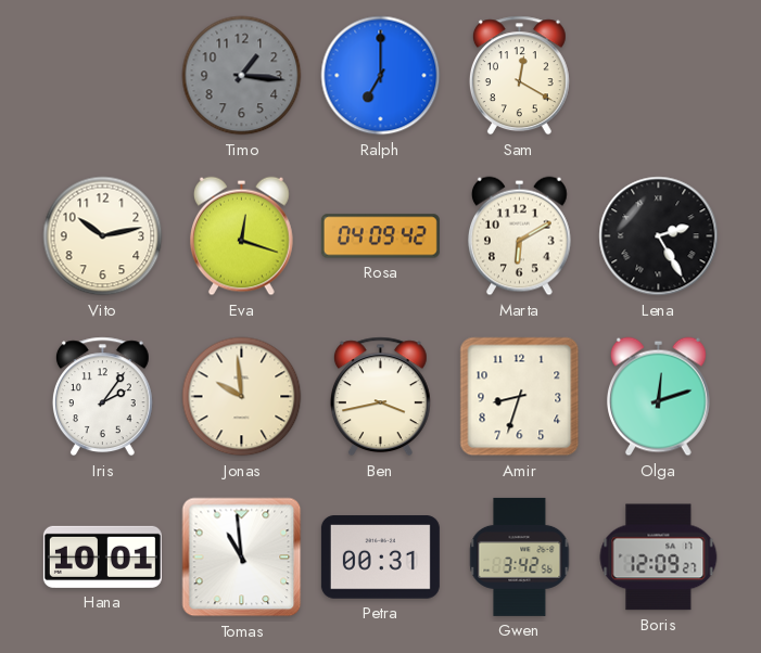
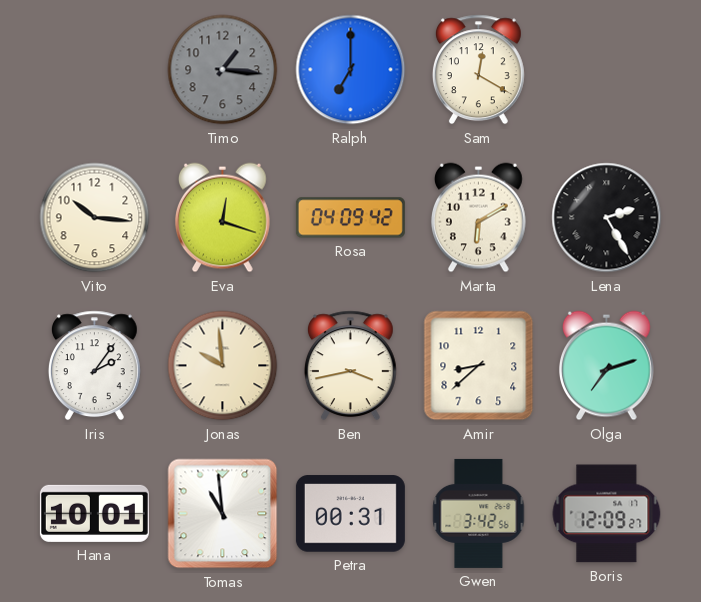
Vito: 10:13 -> 10:16
Amir: 8:33 -> 8:38
Olga: 12:12 -> 7:12
